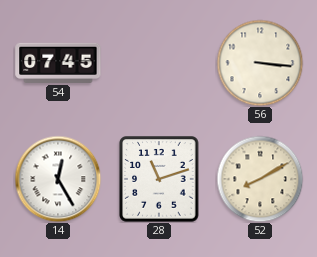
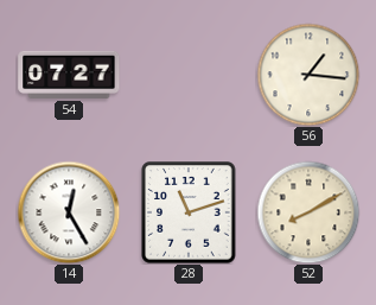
54: 07:45 -> 07:27
56: 3:16 -> 1:16
